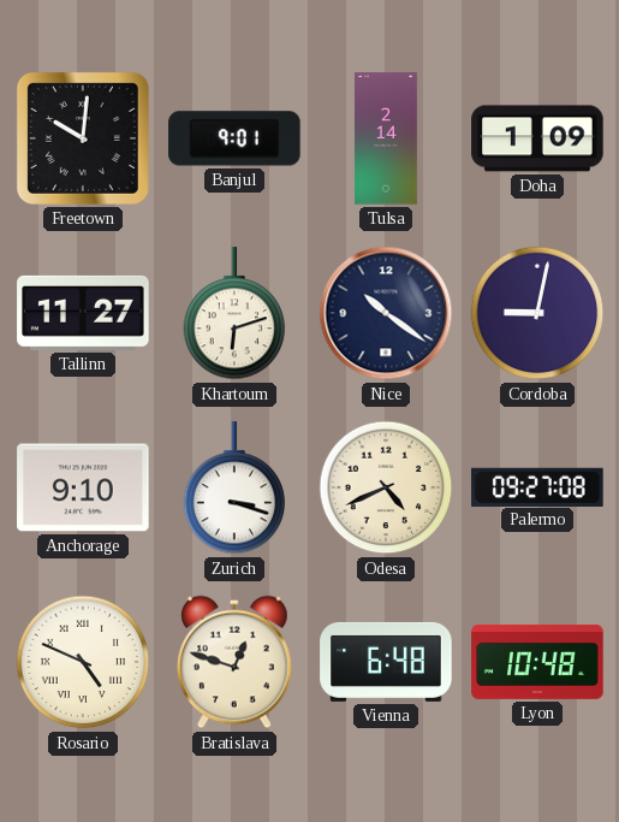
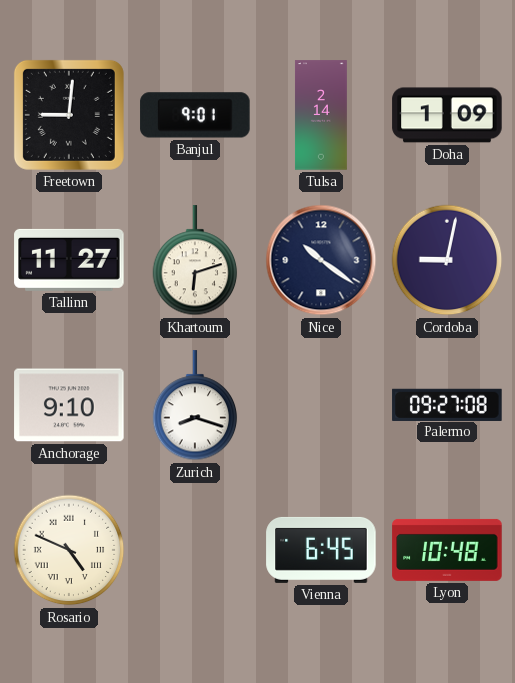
Freetown: 10:01 -> 9:01
Zurich: 3:18 -> 8:18
Odesa: 4:41 -> none
Bratislava: 12:48 -> none
Vienna: 6:48 -> 6:45
